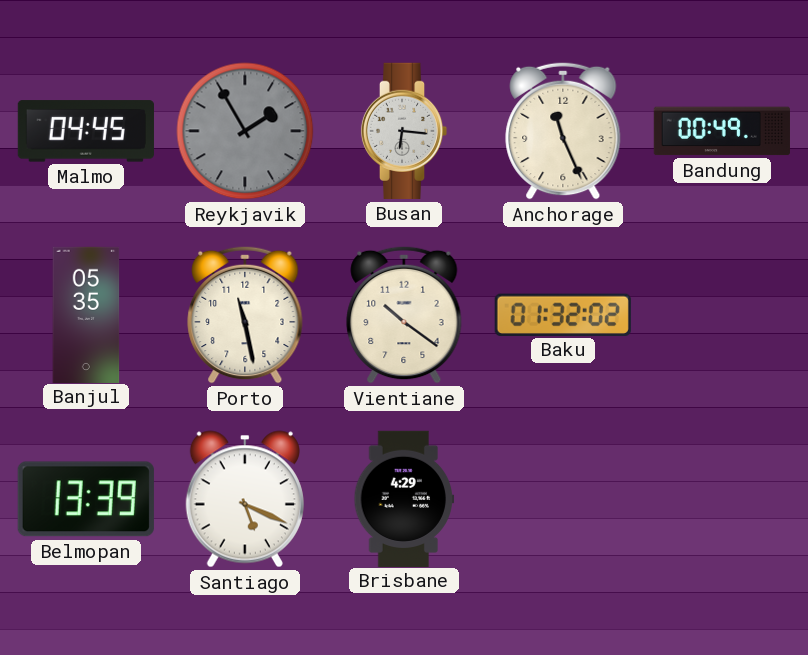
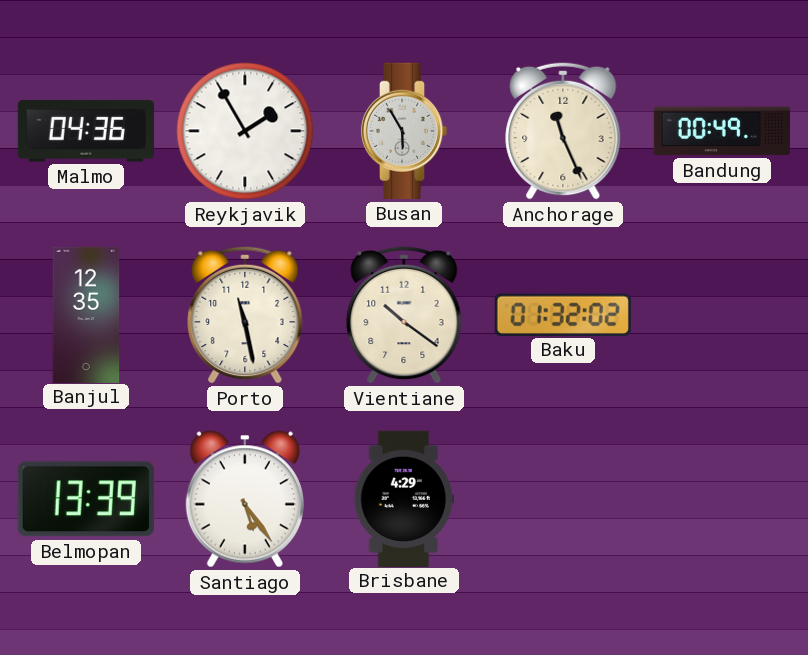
Malmo: 04:45 -> 04:36
Reykjavik dial: grey -> white
Busan: 6:16 -> 5:55
Banjul: 05:35 -> 12:35
Santiago: 5:19 -> 5:24
